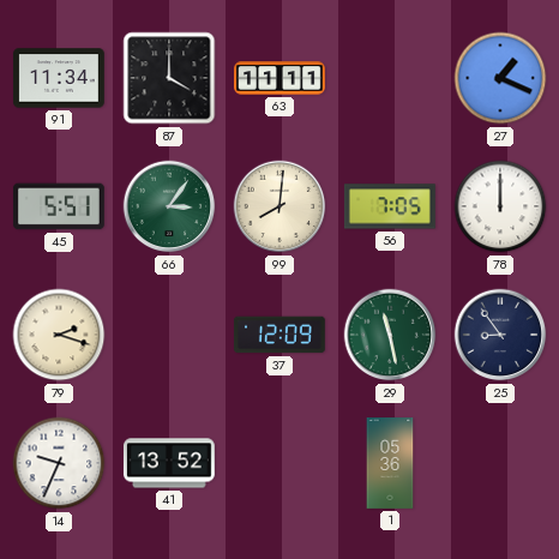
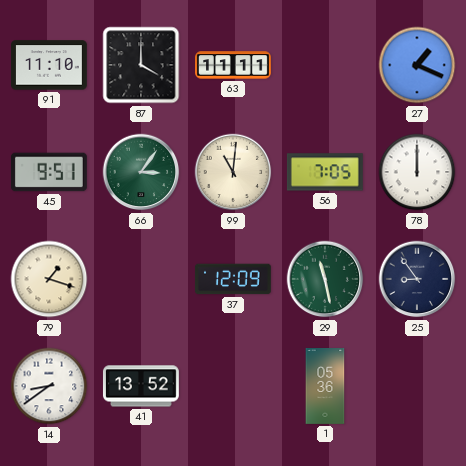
91: 11:34 -> 11:10
45: 5:51 -> 9:51
99: 8:01 -> 11:01
79: 2:18 -> 1:18
14: 9:34 -> 8:39
